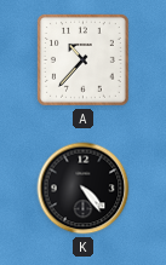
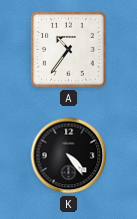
A: 10:37 -> 10:36
